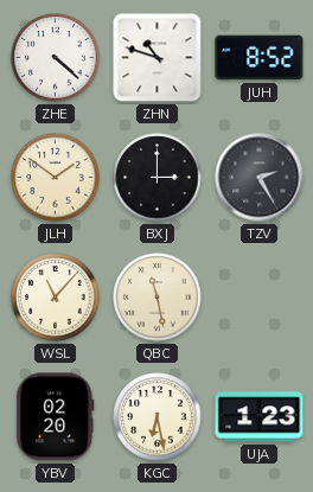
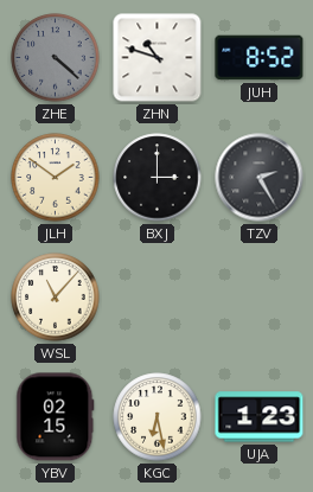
ZHE dial: white -> grey
QBC: 11:28 -> none
YBV: 02:20 -> 02:15
